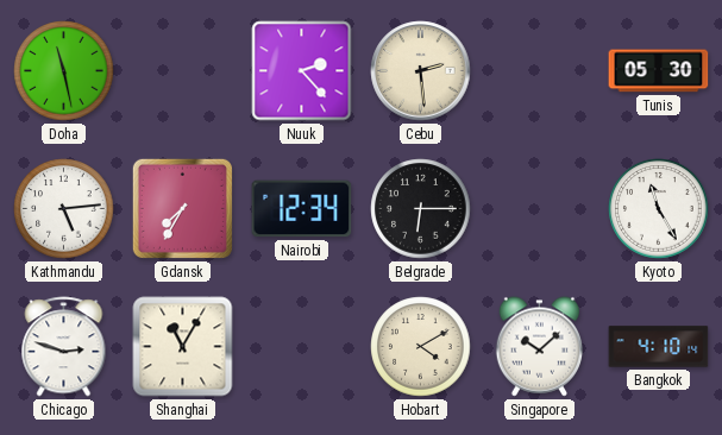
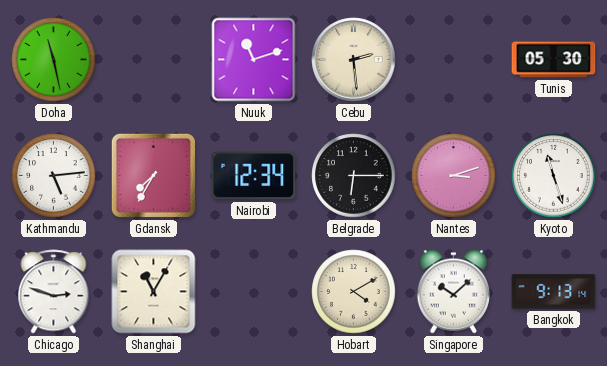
Nuuk: 2:23 -> 11:12
Nantes: none -> 3:12
Kyoto: 11:25 -> 11:27
Bangkok: 4:10 -> 9:13
